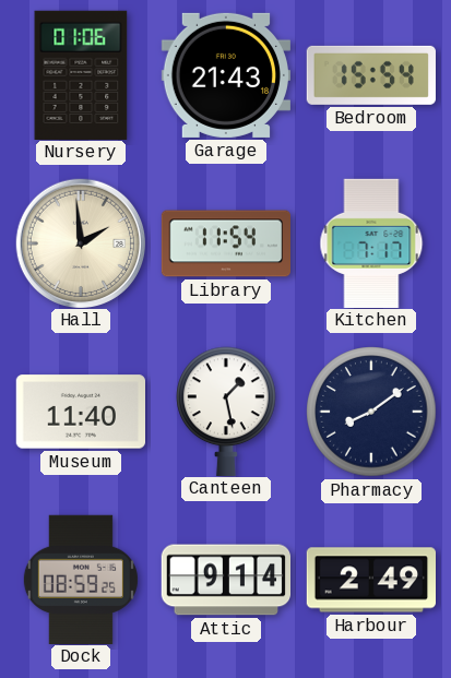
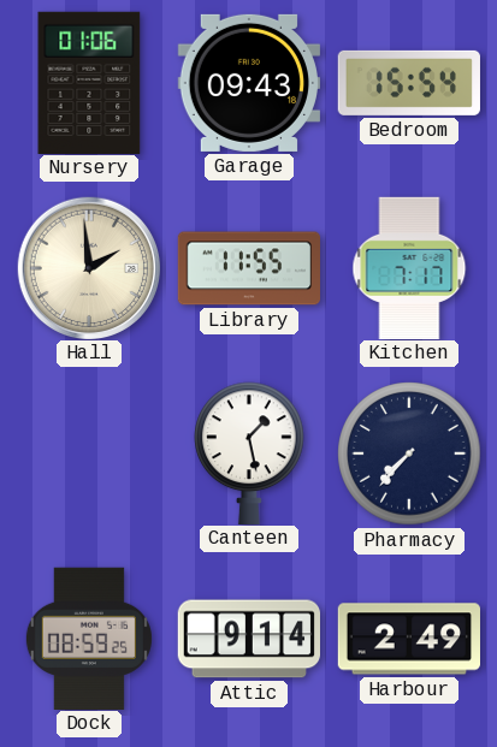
Garage: 21:43 -> 09:43
Library: 11:54 -> 11:55
Museum: 11:40 -> none
Pharmacy: 8:09 -> 7:37
